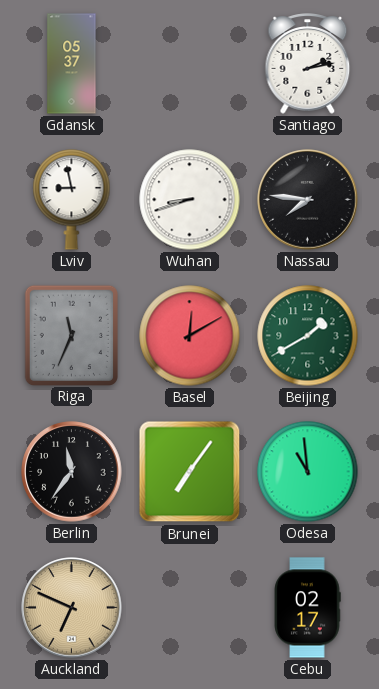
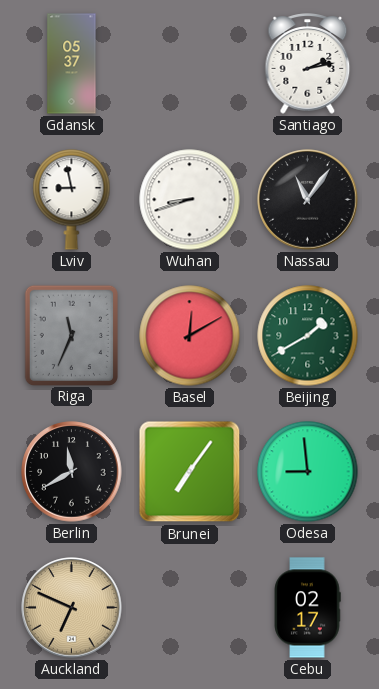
Nassau: 7:46 -> 11:06
Berlin: 11:36 -> 11:40
Odesa: 10:59 -> 8:59
